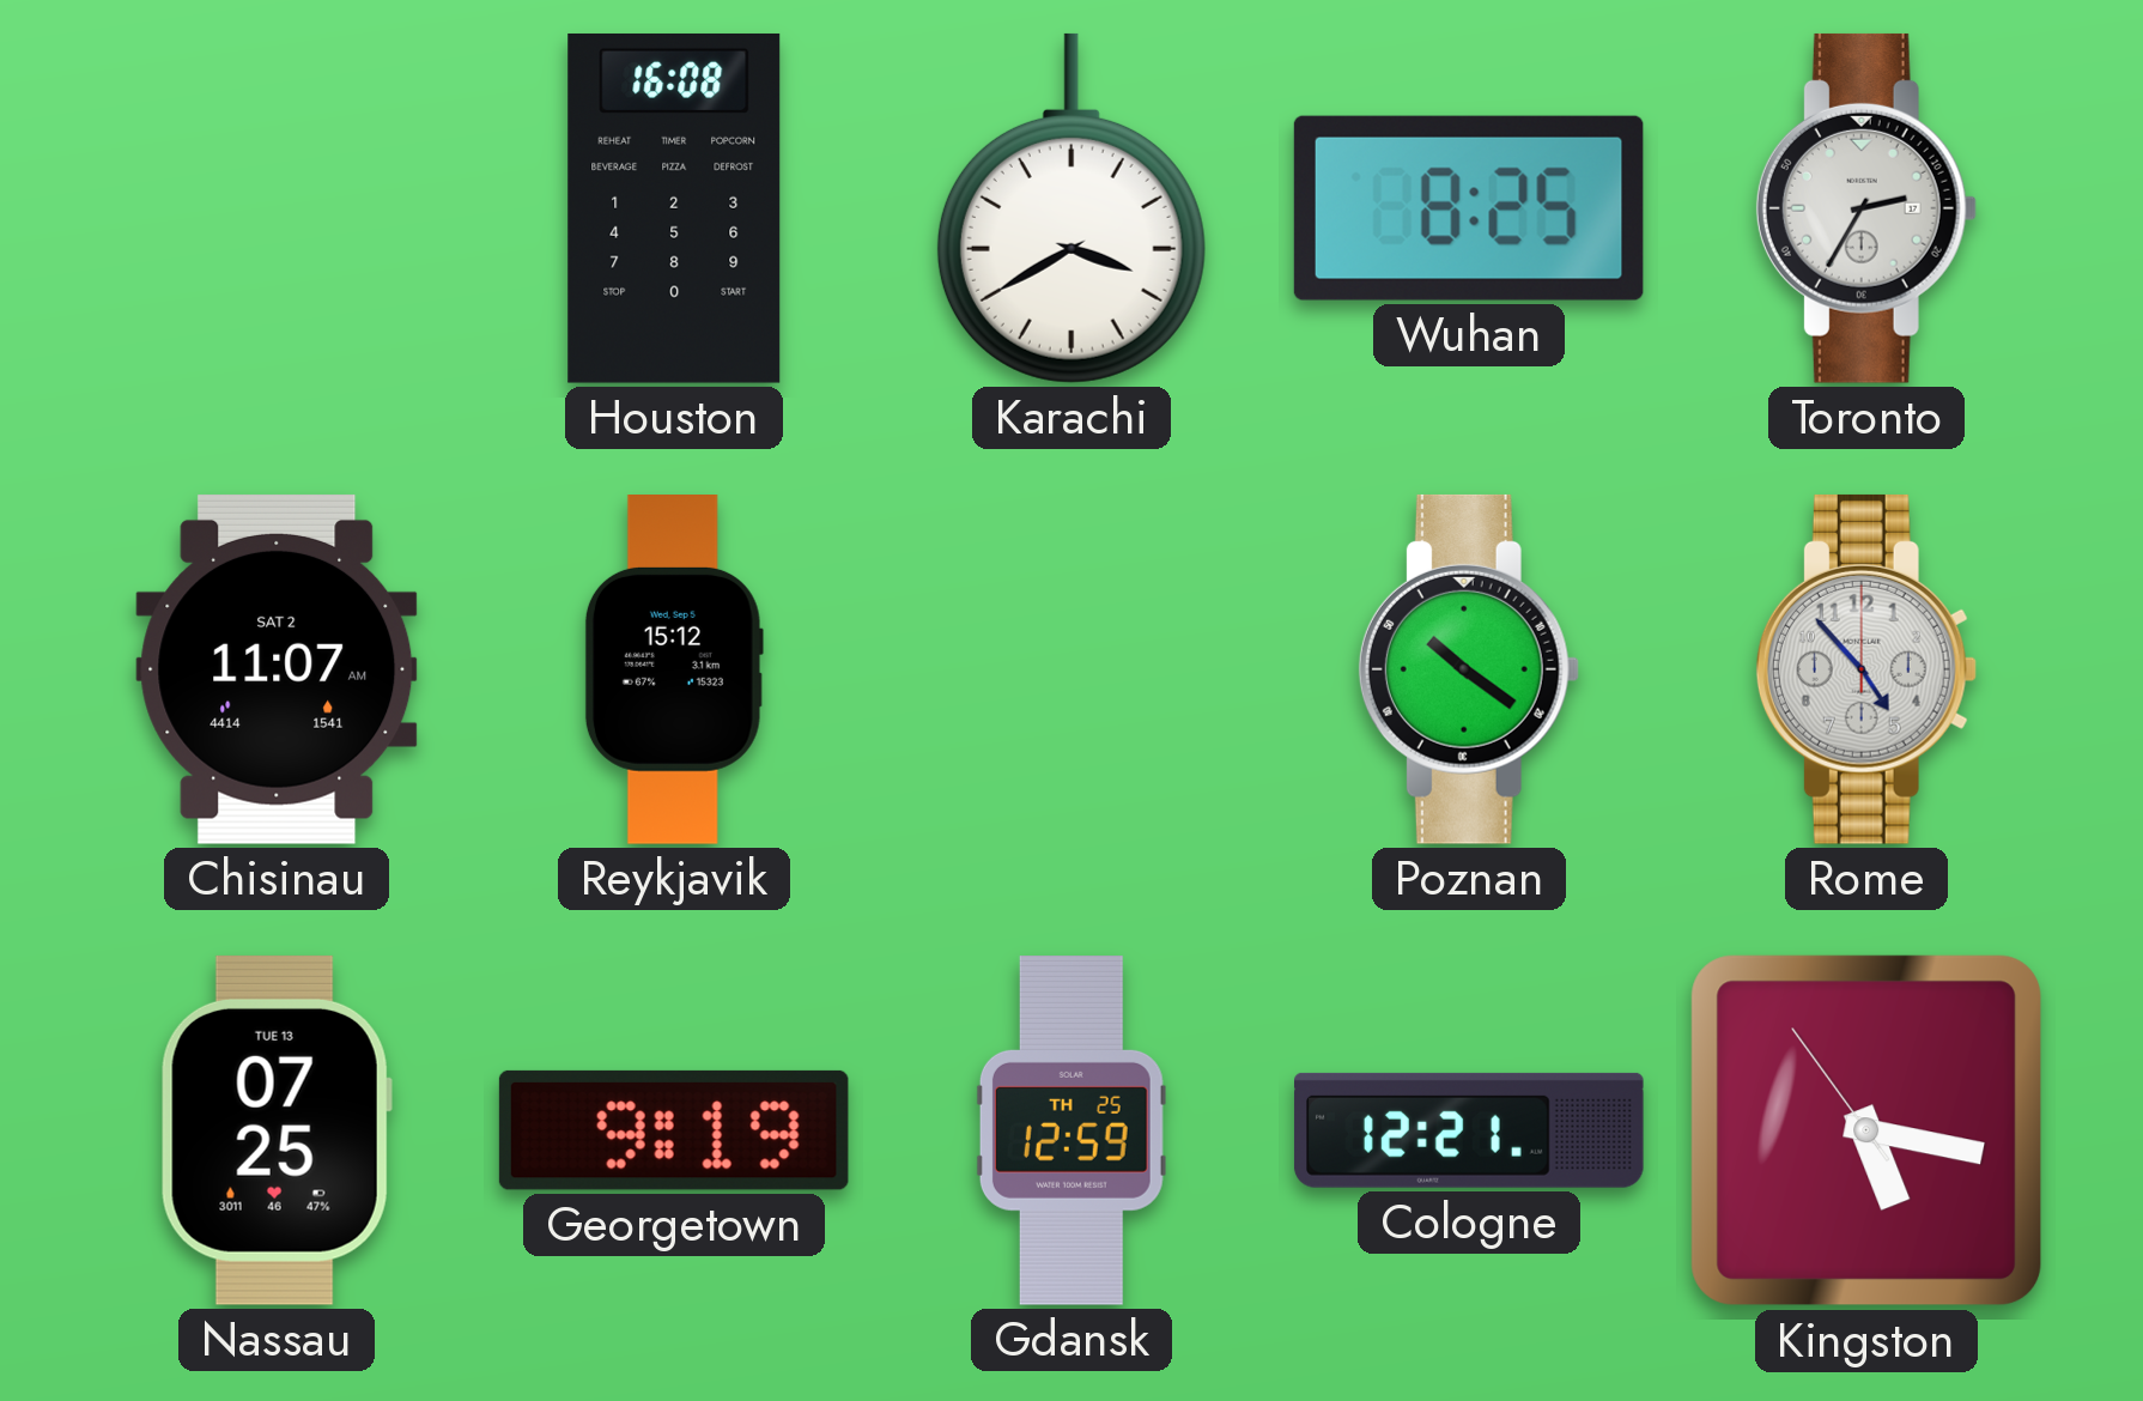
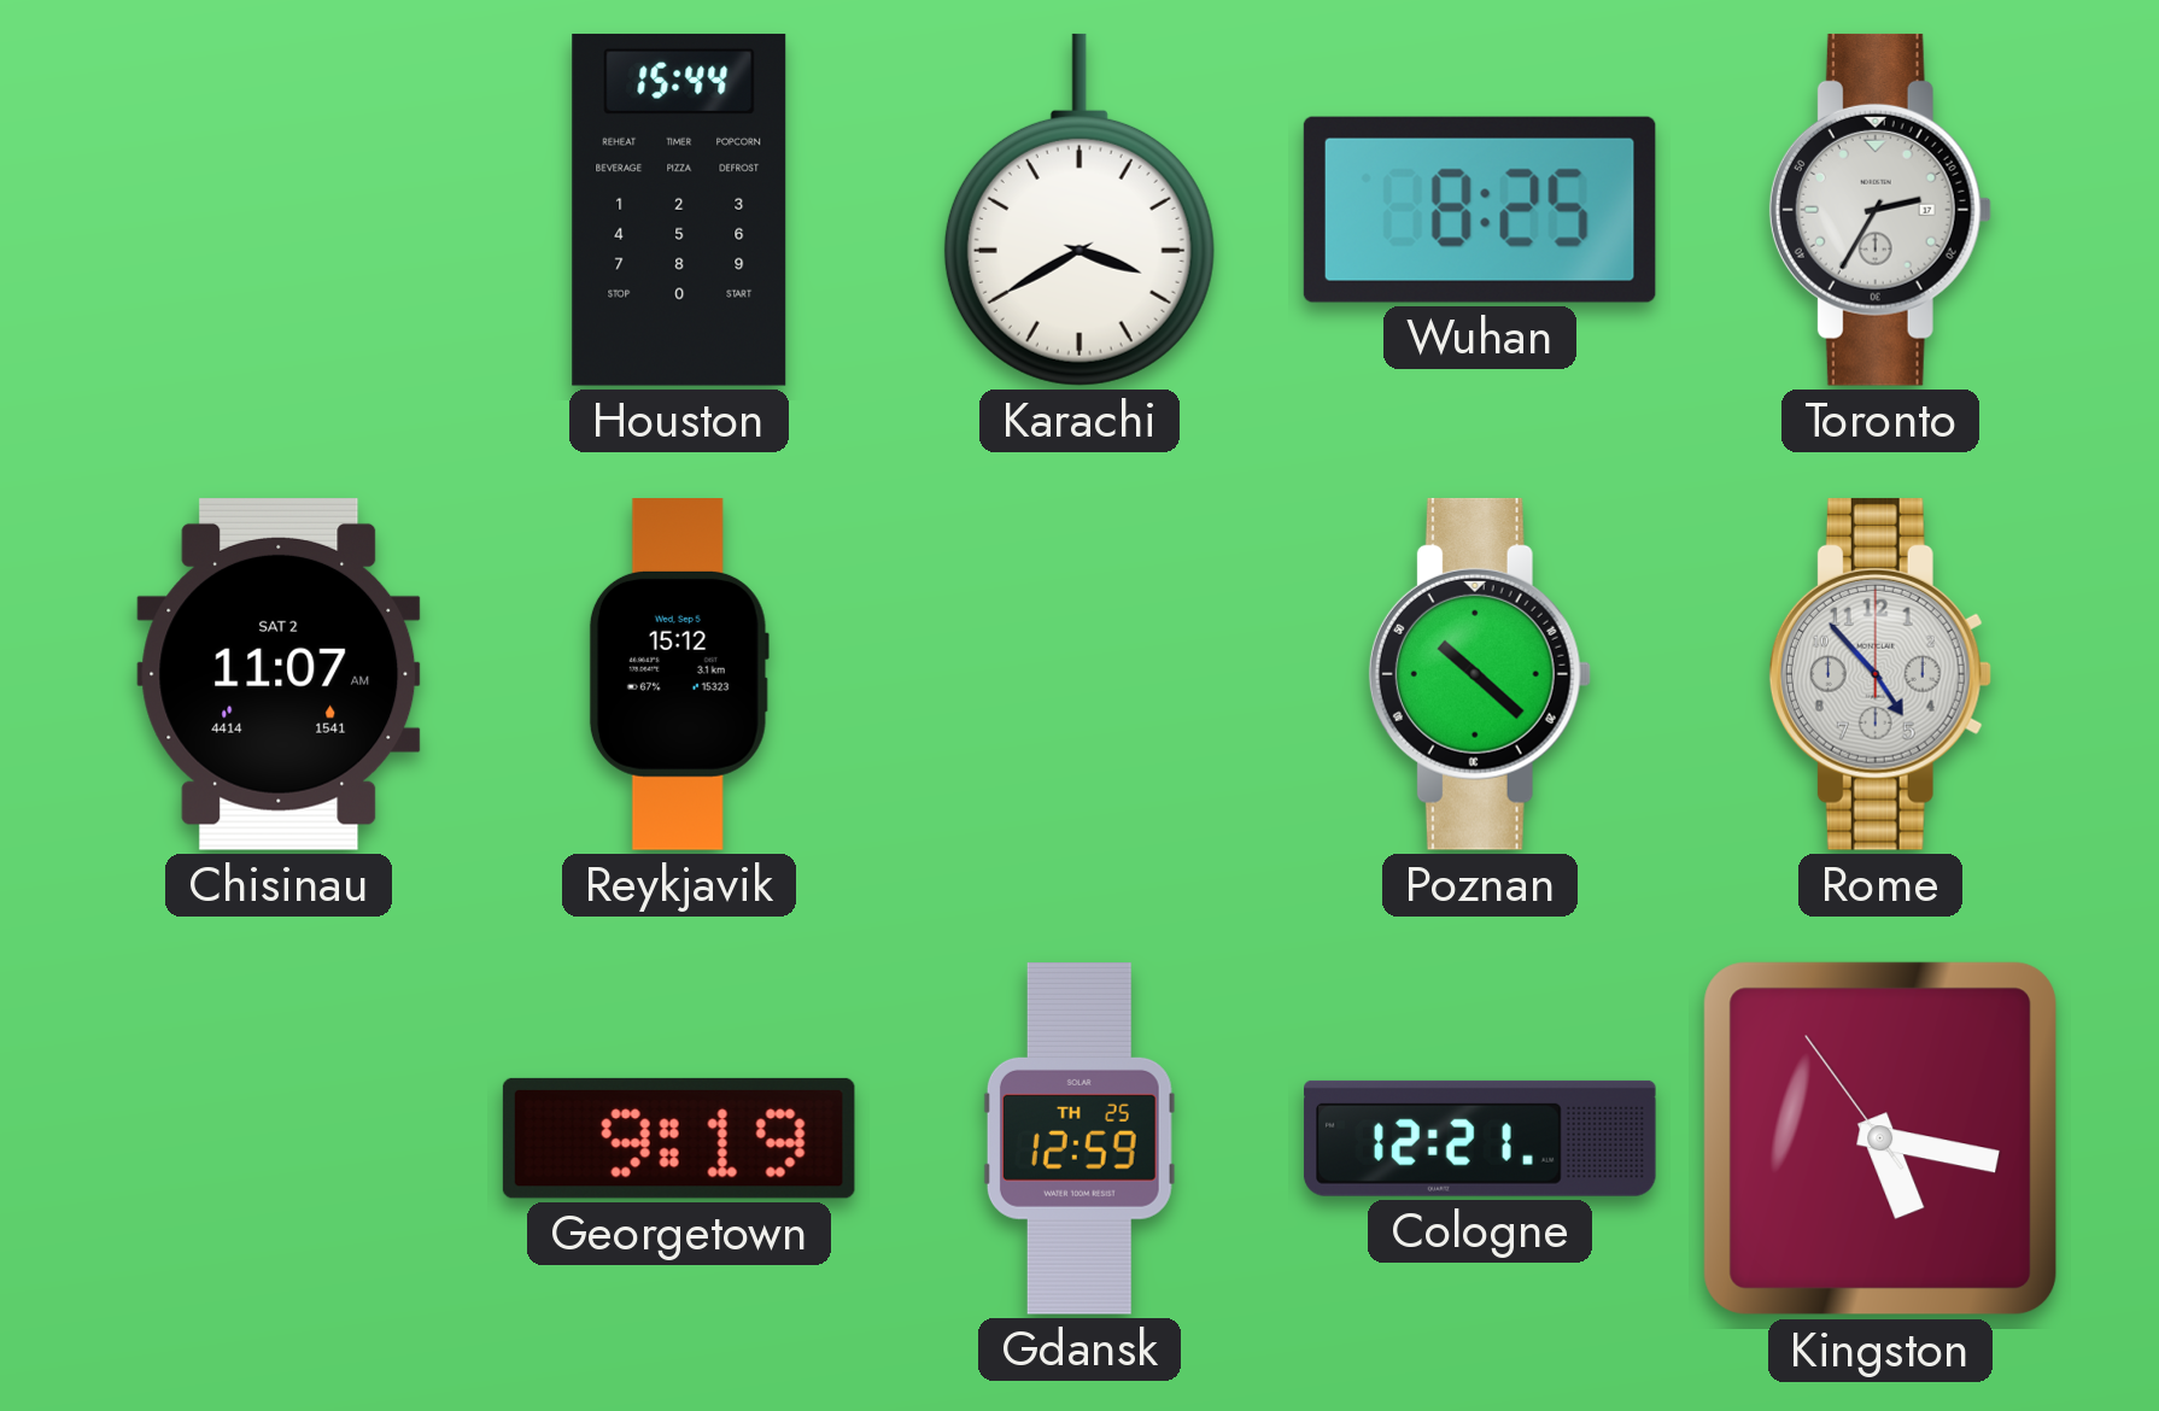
Houston: 16:08 -> 15:44
Poznan: 10:21 -> 10:22
Nassau: 07:25 -> none
